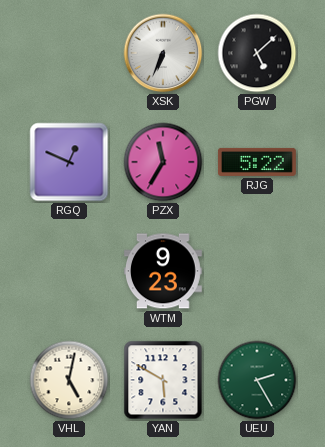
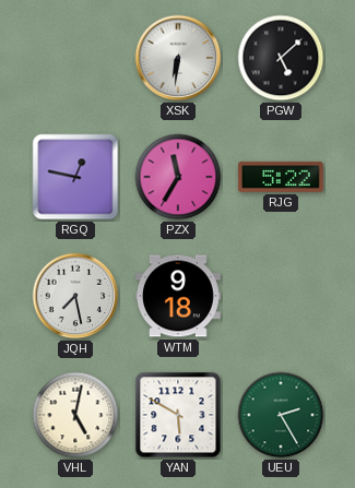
XSK: 6:34 -> 6:31
RGQ: 12:49 -> 12:47
JQH: none -> 7:28
WTM: 9:23 -> 9:18
